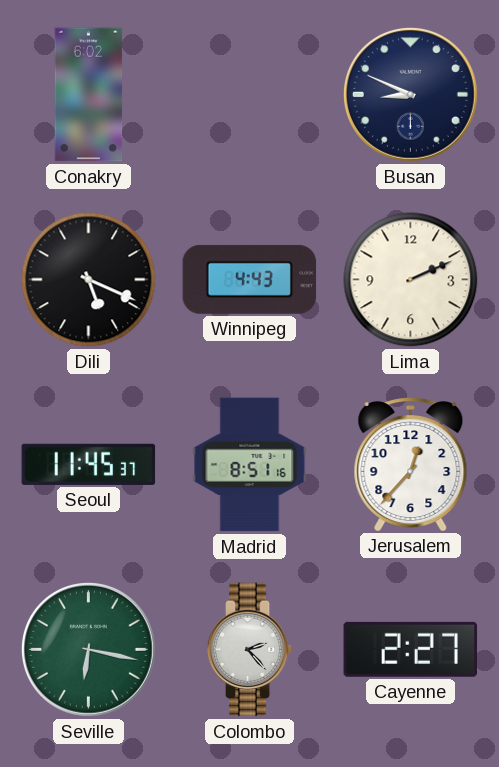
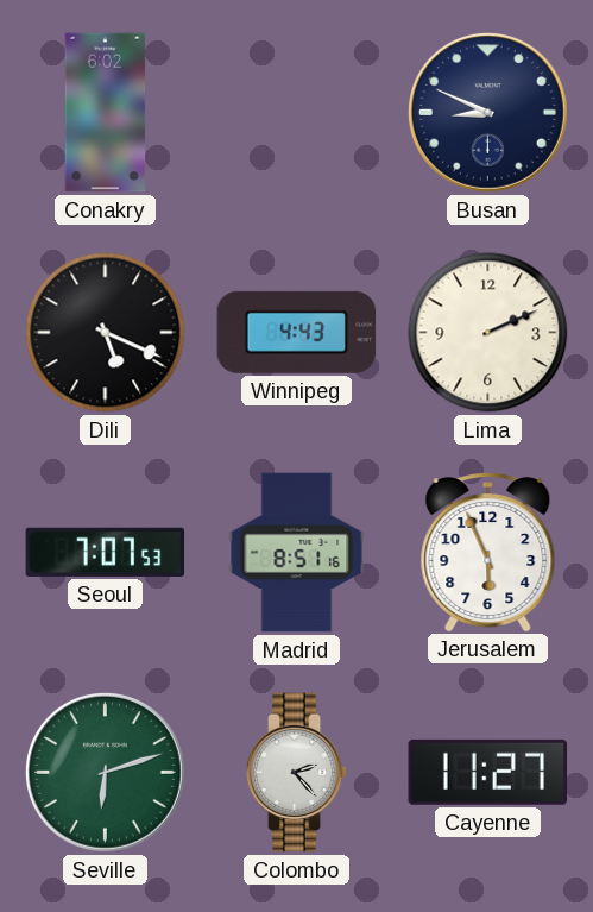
Seoul: 11:45 -> 7:07
Jerusalem: 12:37 -> 5:56
Seville: 6:17 -> 6:12
Cayenne: 2:27 -> 11:27
